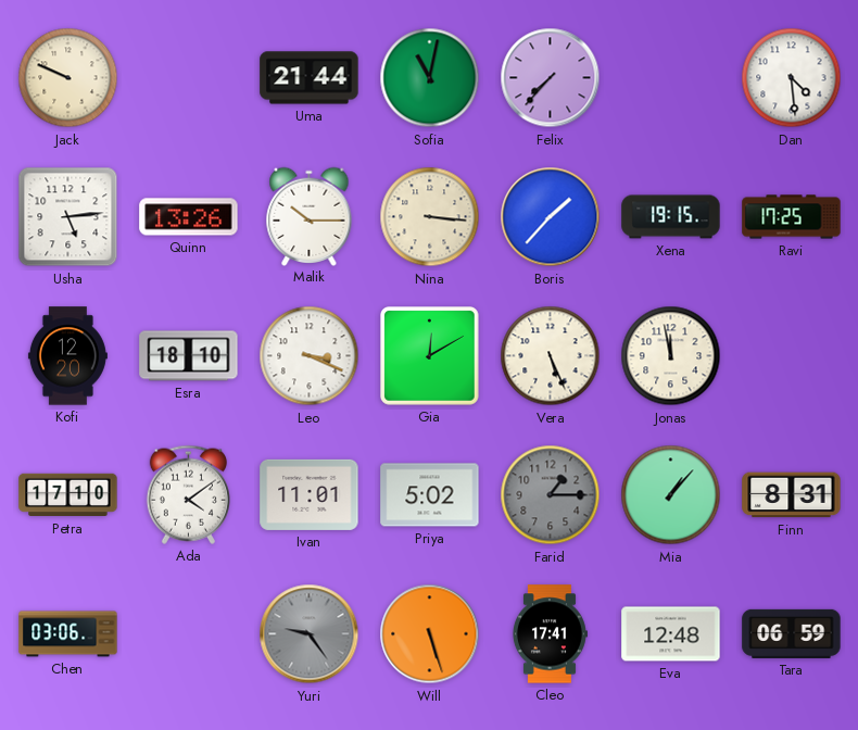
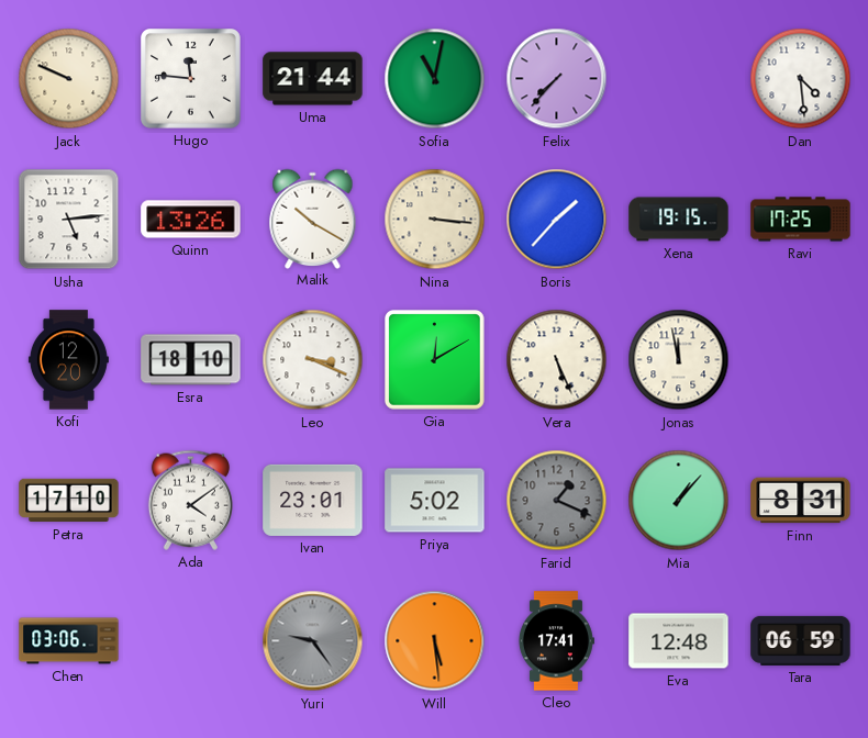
Hugo: none -> 11:46
Malik: 10:15 -> 10:20
Ivan: 11:01 -> 23:01
Farid: 1:15 -> 1:19
Will: 5:27 -> 5:29
